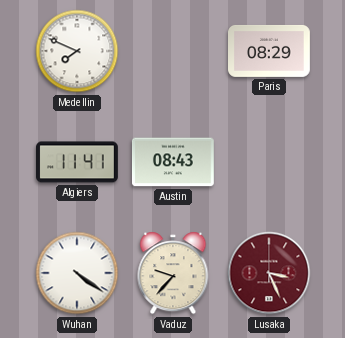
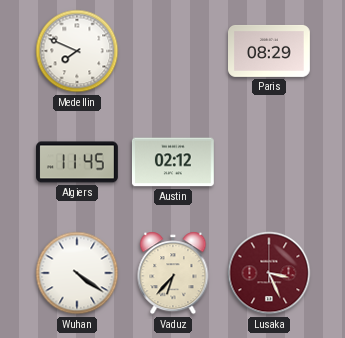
Algiers: 11:41 -> 11:45
Austin: 08:43 -> 02:12
Vaduz: 9:37 -> 6:37
